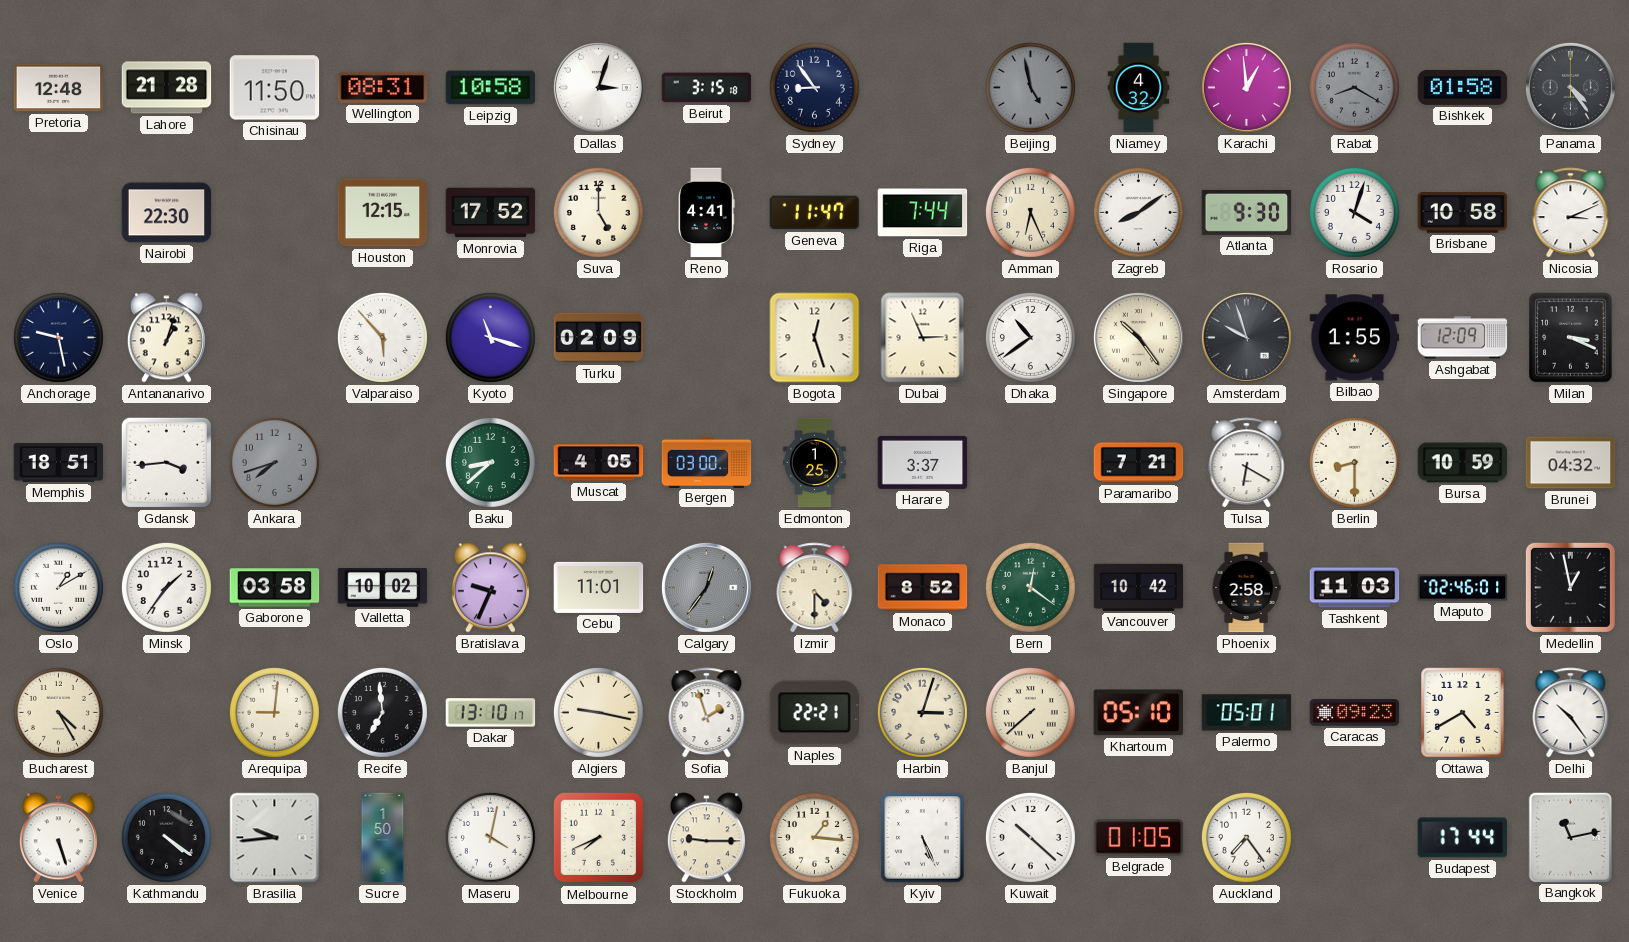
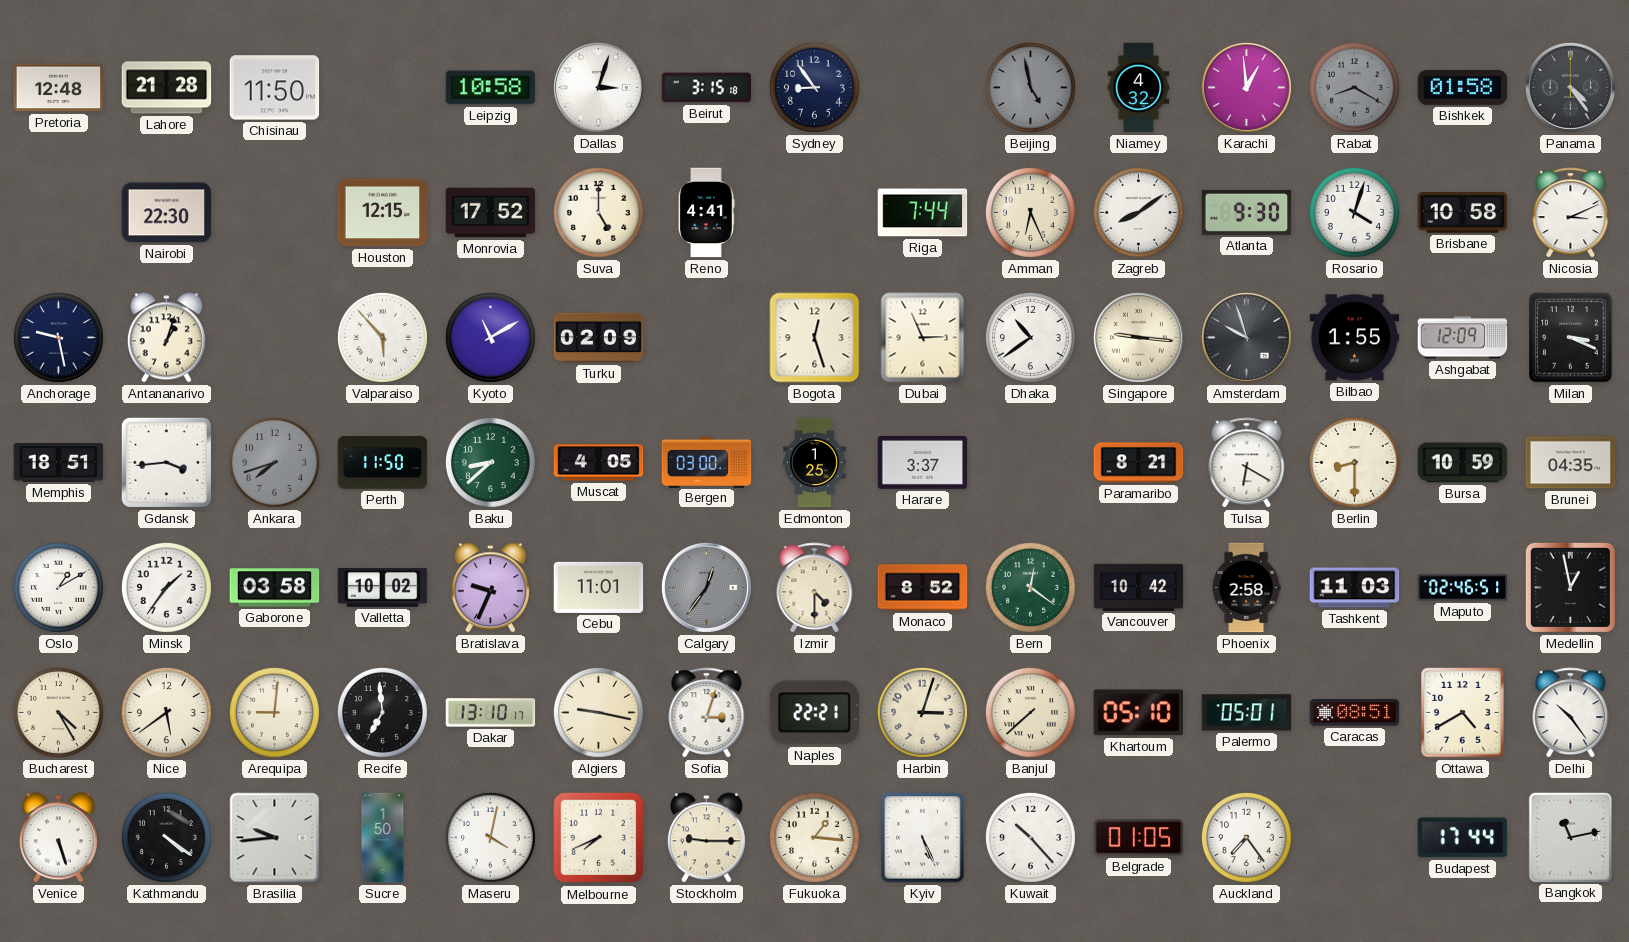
Wellington: 08:31 -> none
Geneva: 11:47 -> none
Kyoto: 11:18 -> 11:10
Singapore: 10:24 -> 9:16
Perth: none -> 11:50
Paramaribo: 7:21 -> 8:21
Brunei: 04:32 -> 04:35
Maputo: 02:46:01 -> 02:46:51
Nice: none -> 5:39
Sofia: 1:57 -> 3:03
Caracas: 09:23 -> 08:51
Kuwait: 10:22 -> 10:23
